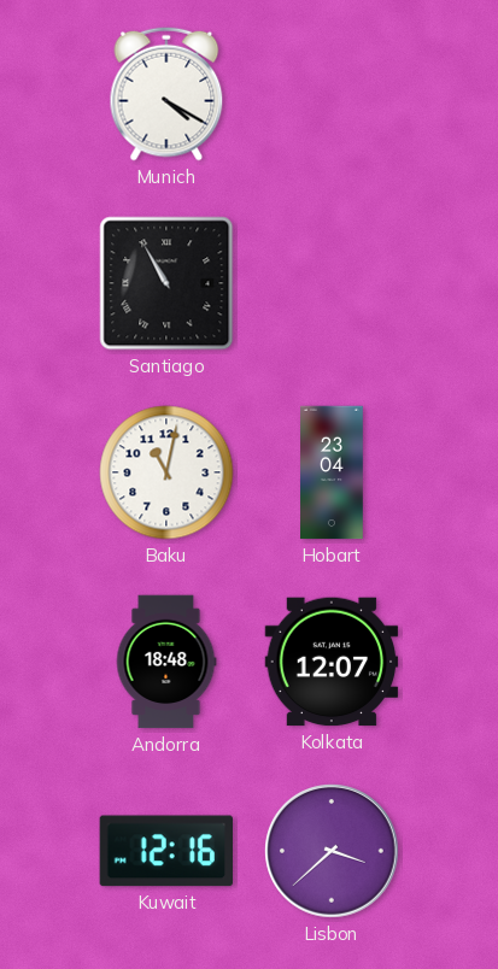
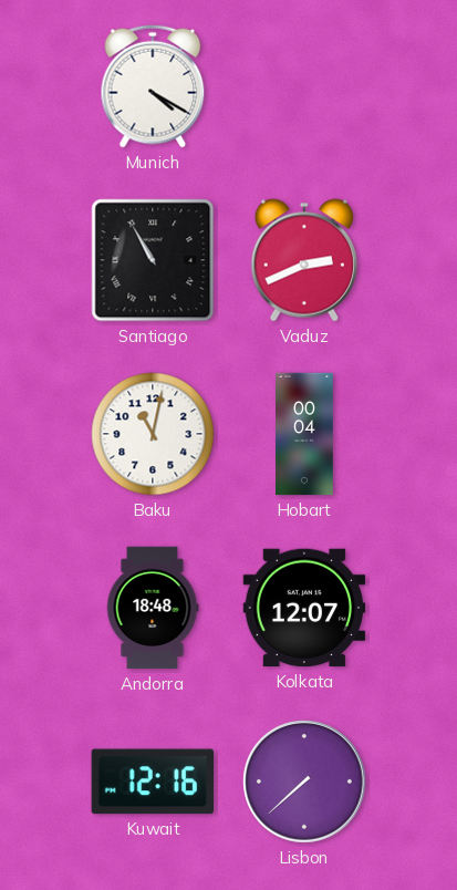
Vaduz: none -> 2:41
Hobart: 23:04 -> 00:04
Lisbon: 3:38 -> 7:38
